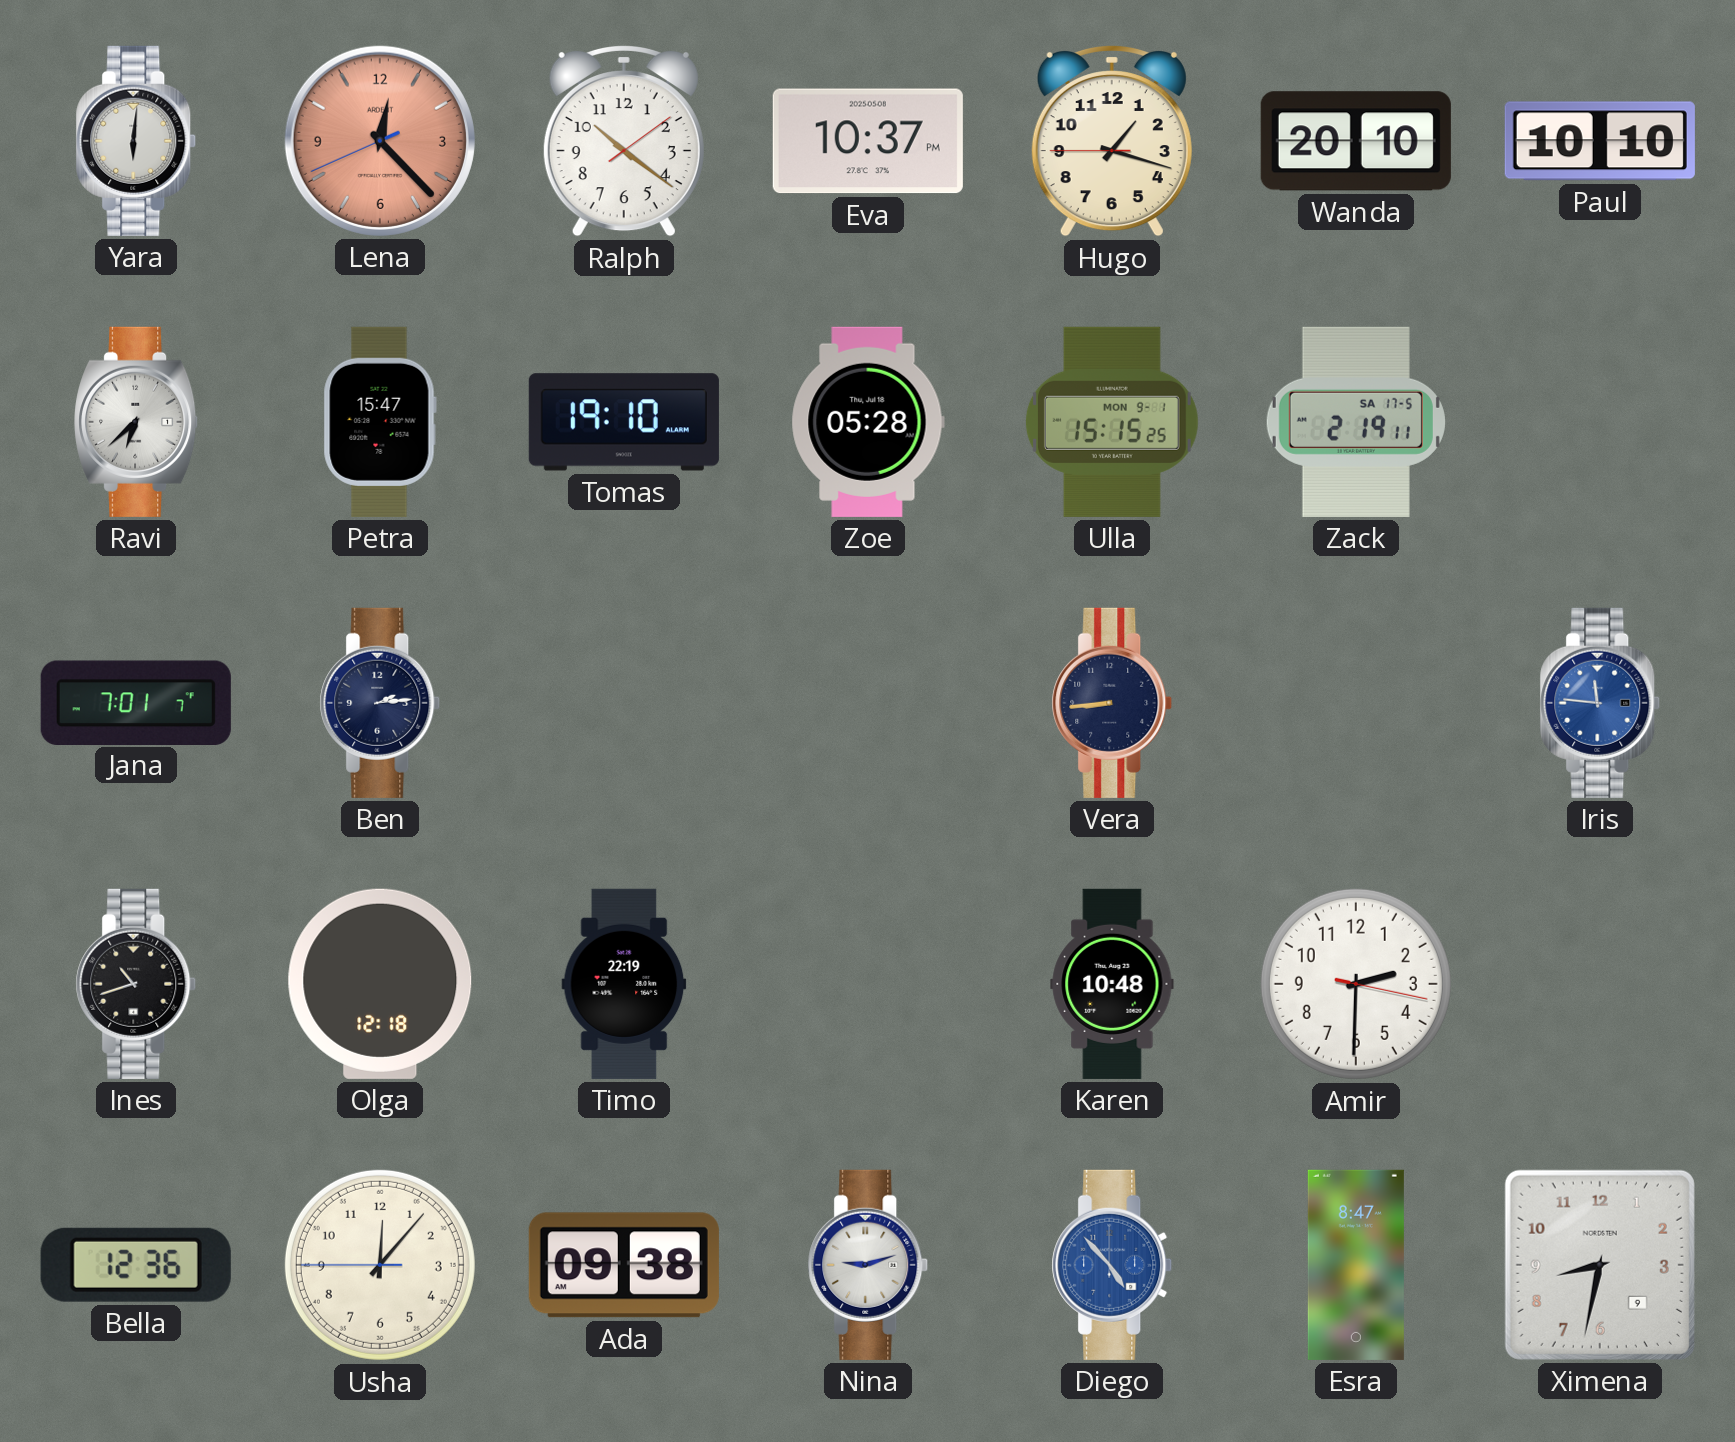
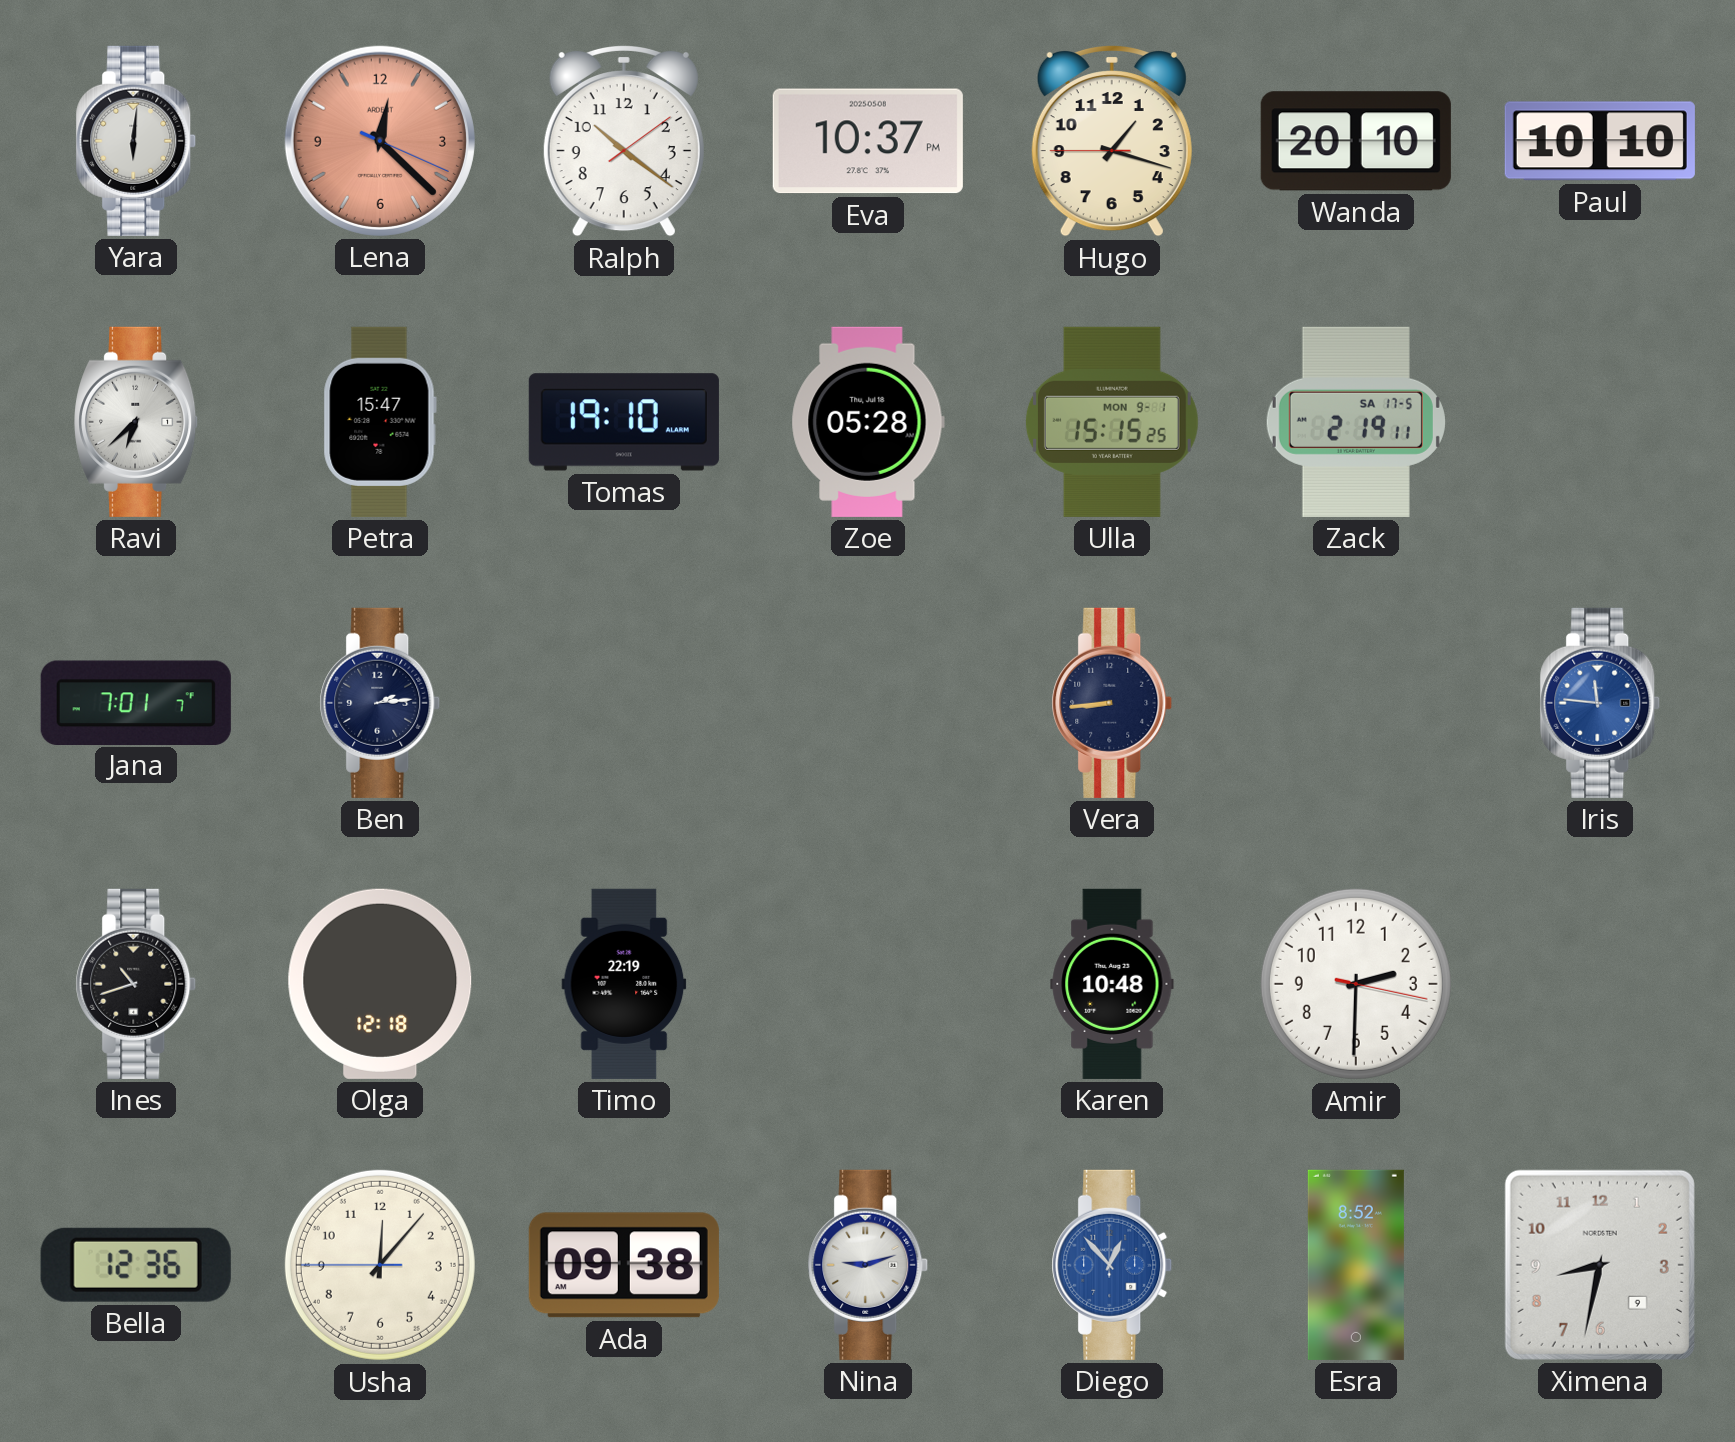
Lena: 12:22:41 -> 12:22:19
Diego: 4:53 -> 12:53
Esra: 8:47 -> 8:52
